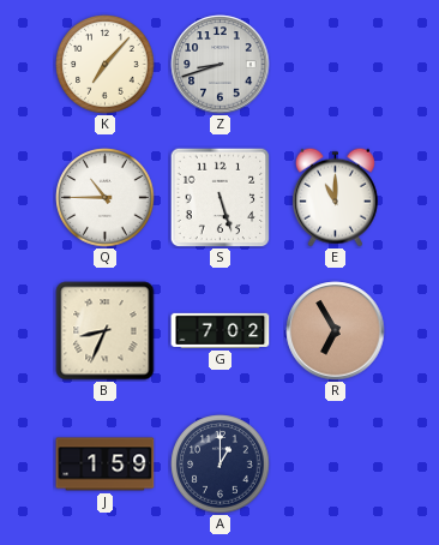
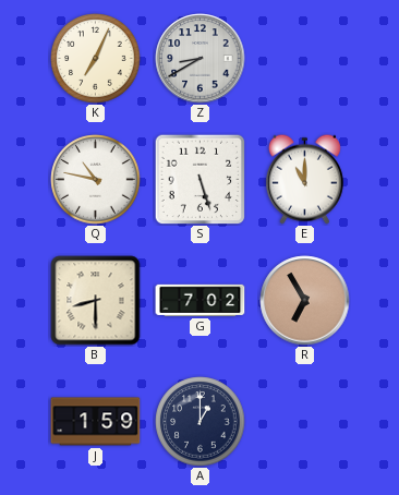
K: 7:07 -> 7:04
Z: 8:42 -> 8:40
Q: 10:45 -> 10:47
B: 8:34 -> 8:30
